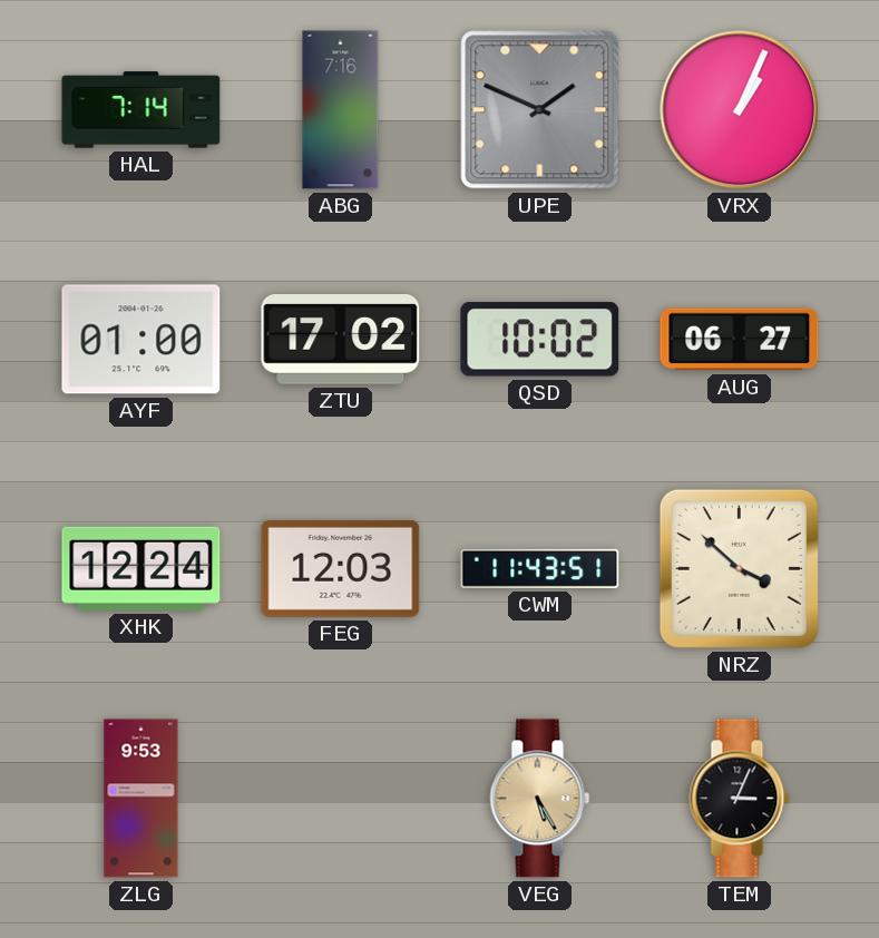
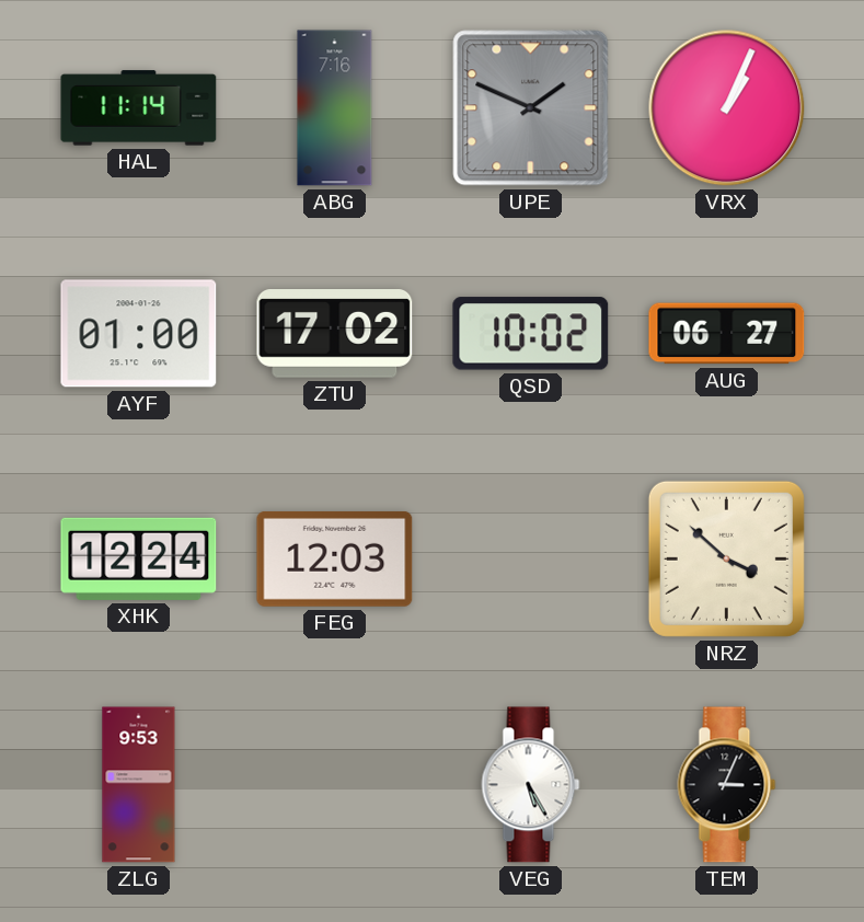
HAL: 7:14 -> 11:14
CWM: 11:43 -> none
VEG dial: champagne -> white
